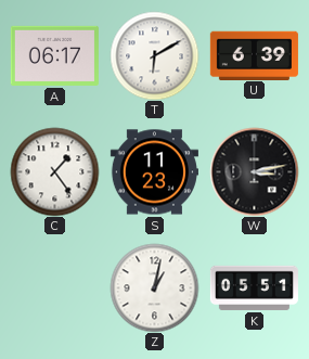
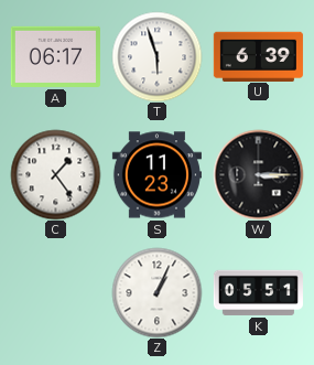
T: 6:10 -> 5:57
W: 3:13 -> 3:15
Z: 1:02 -> 1:04
